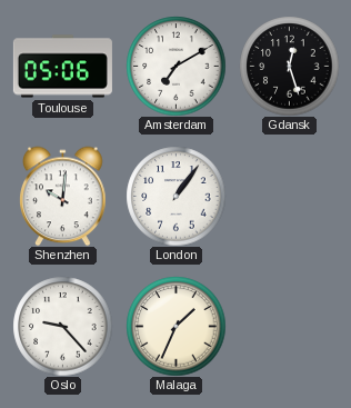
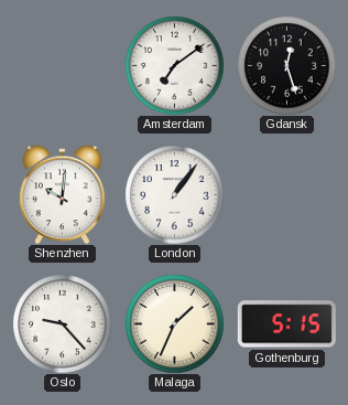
Toulouse: 05:06 -> none
Amsterdam: 7:10 -> 7:09
Gothenburg: none -> 5:15
